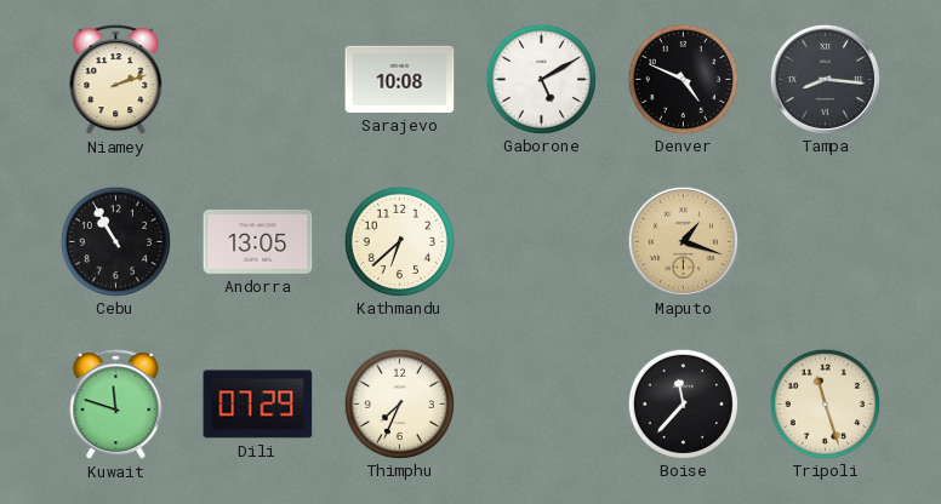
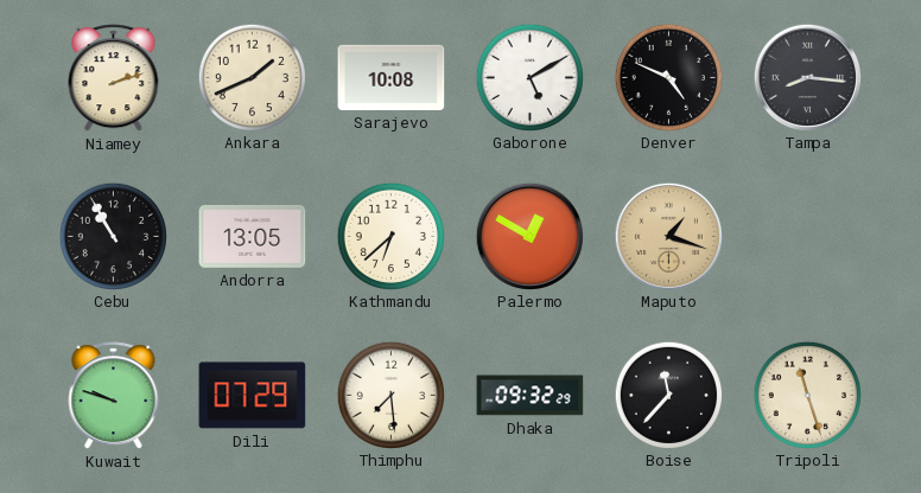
Ankara: none -> 1:41
Palermo: none -> 12:50
Kuwait: 11:48 -> 9:48
Thimphu: 7:34 -> 7:29
Dhaka: none -> 09:32
